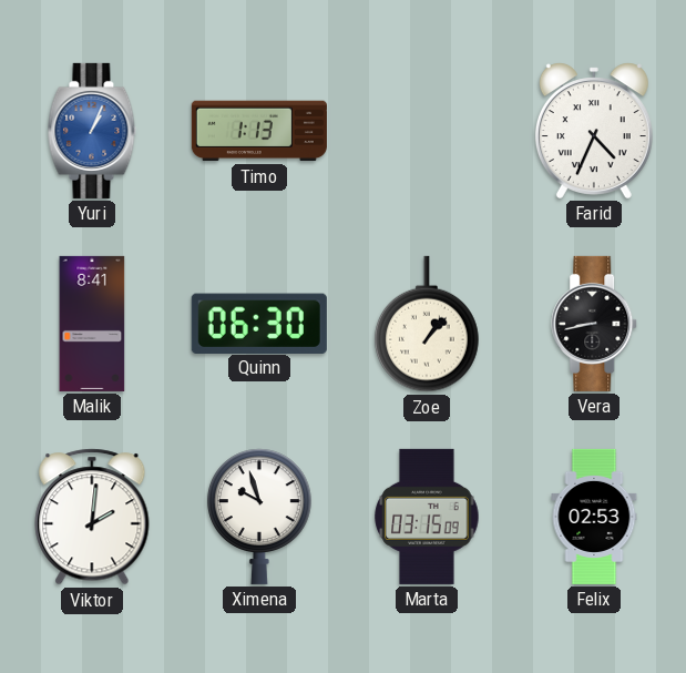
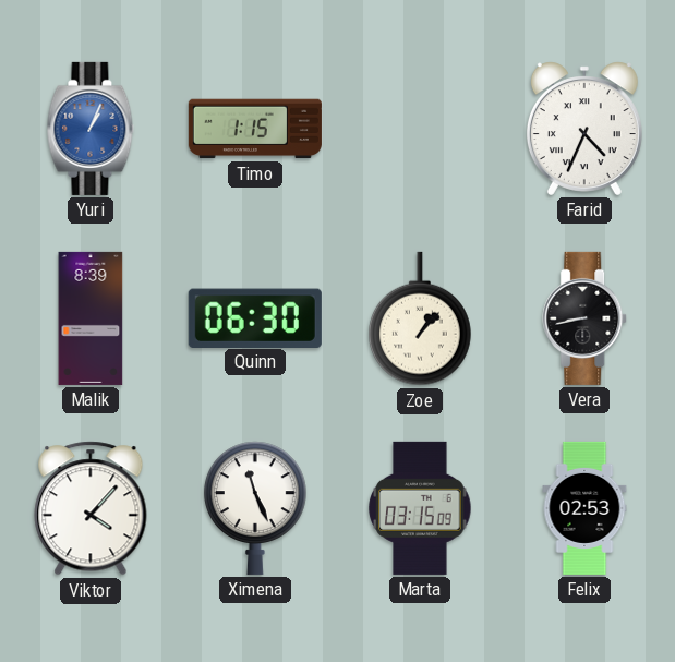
Timo: 1:13 -> 1:15
Malik: 8:41 -> 8:39
Viktor: 2:01 -> 4:07
Ximena: 9:57 -> 11:26
